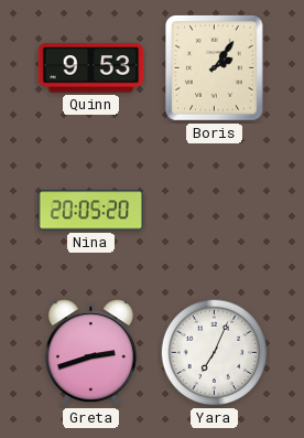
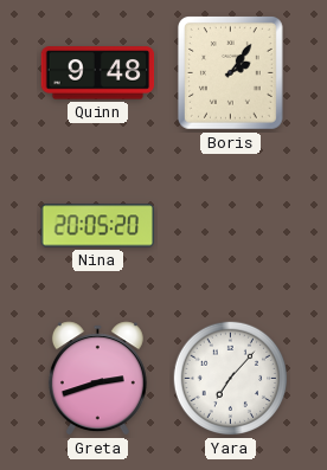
Quinn: 9:53 -> 9:48
Yara: 7:04 -> 7:07
